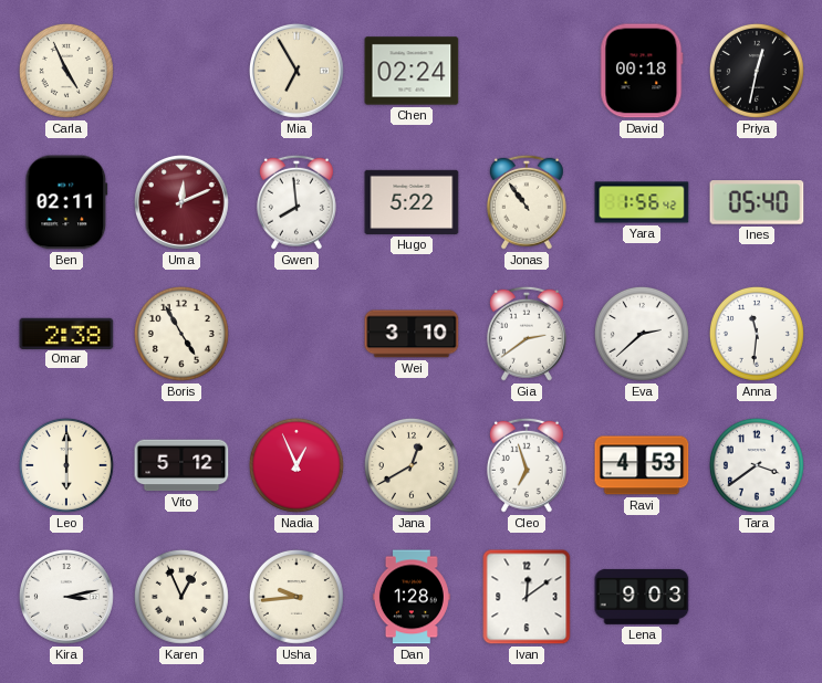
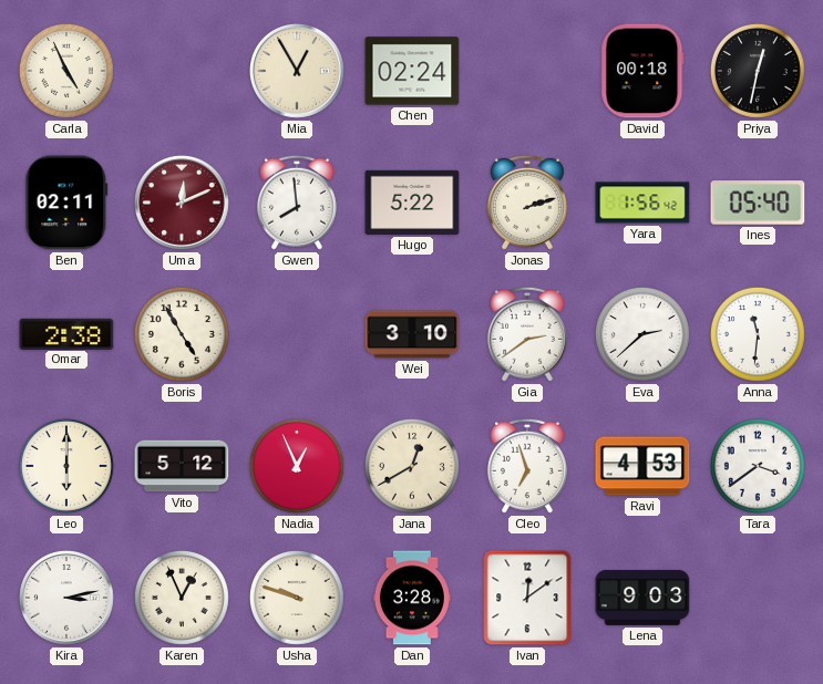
Mia: 6:55 -> 12:55
Jonas: 10:54 -> 2:12
Usha: 9:44 -> 9:48
Dan: 1:28 -> 3:28
